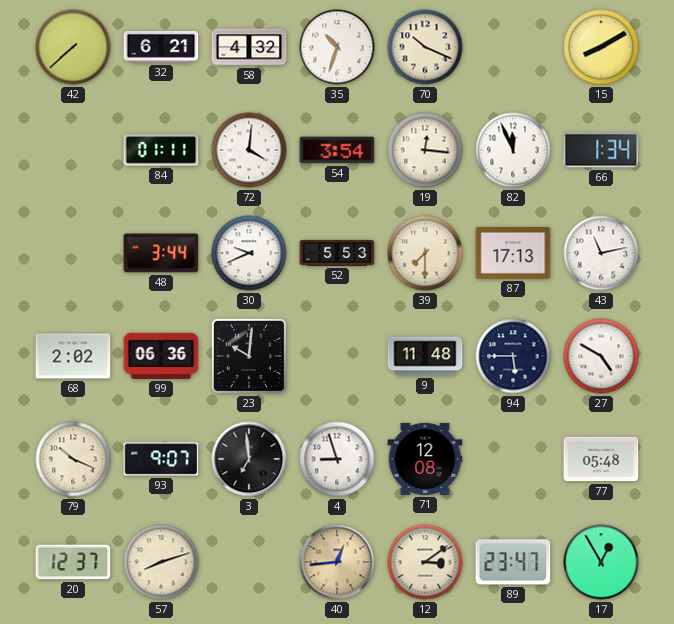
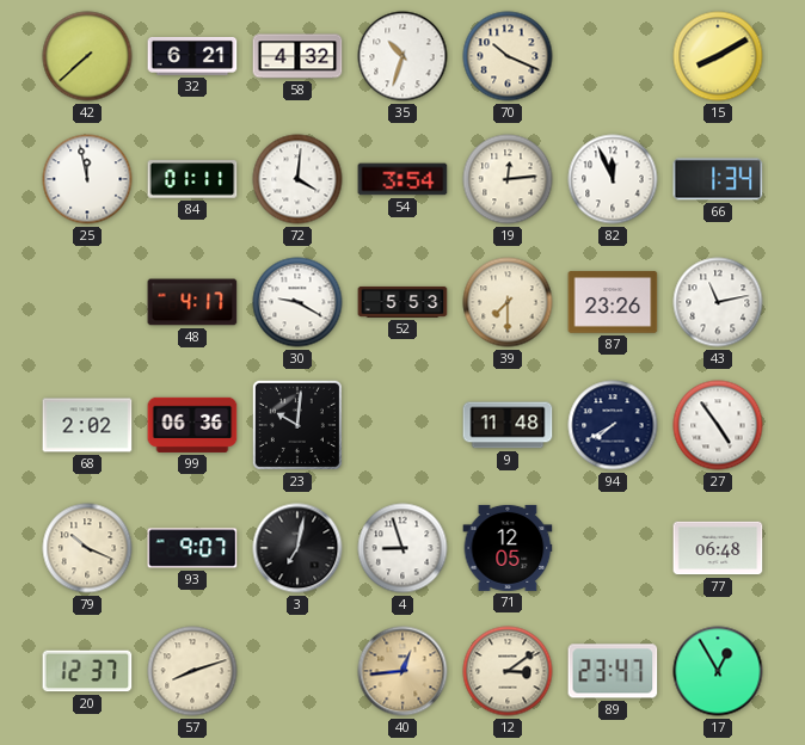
25: none -> 11:58
19: 12:16 -> 12:14
48: 3:44 -> 4:17
30: 9:41 -> 9:20
87: 17:13 -> 23:26
94: 5:45 -> 7:40
27: 4:50 -> 4:54
3: 6:59 -> 7:02
71: 12:08 -> 12:05
77: 05:48 -> 06:48
